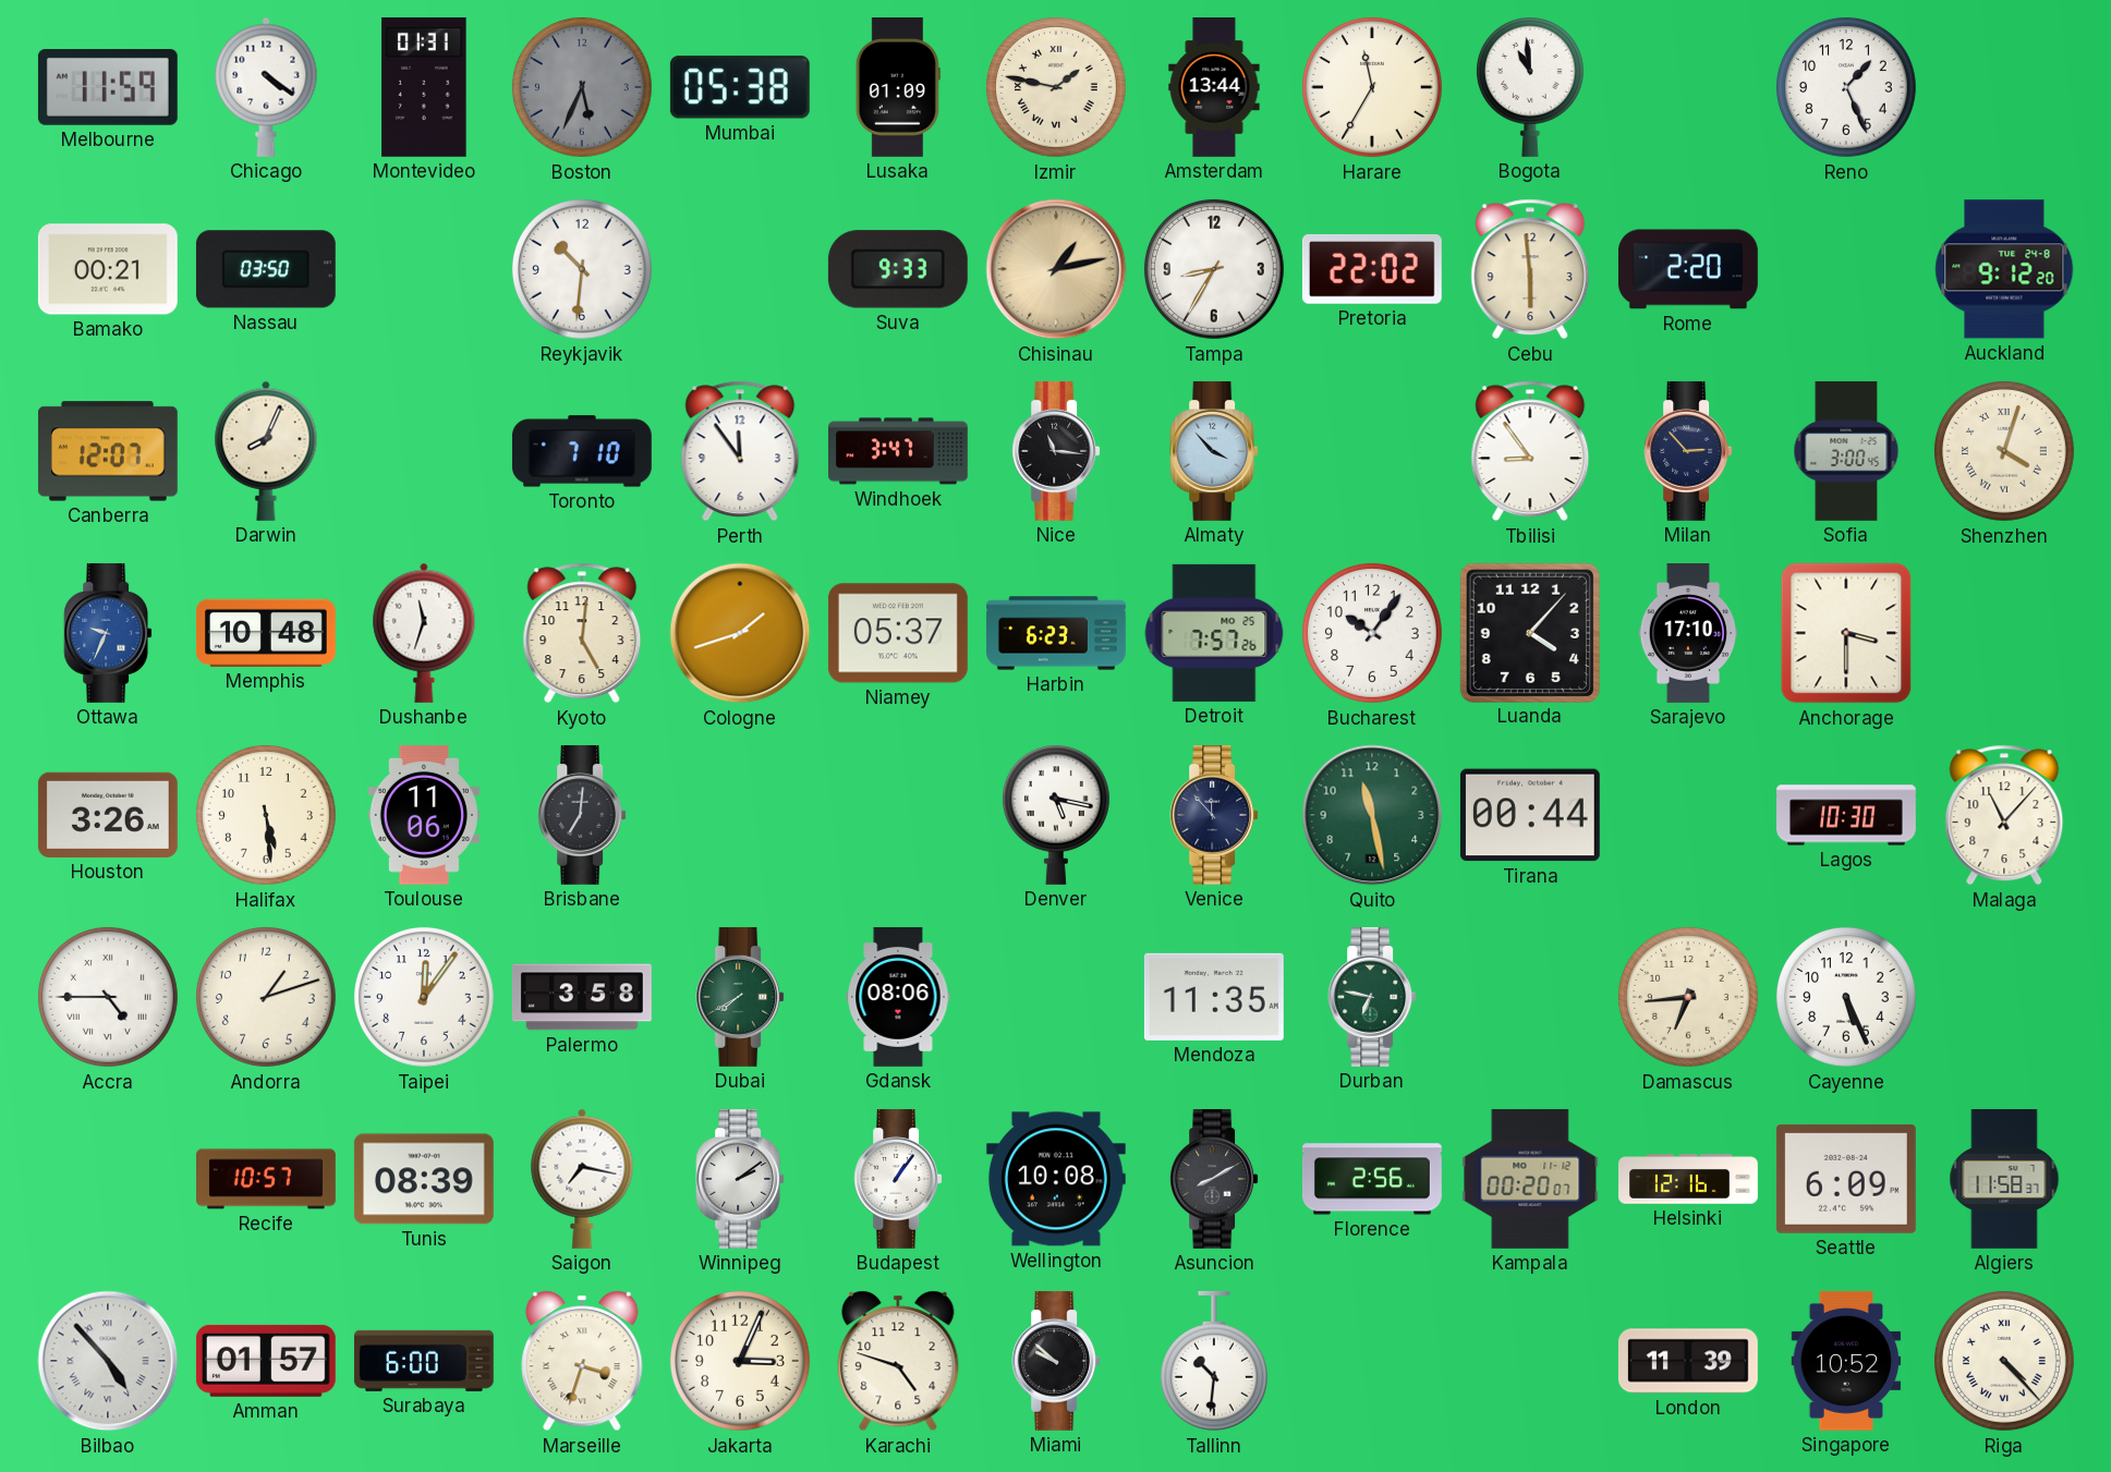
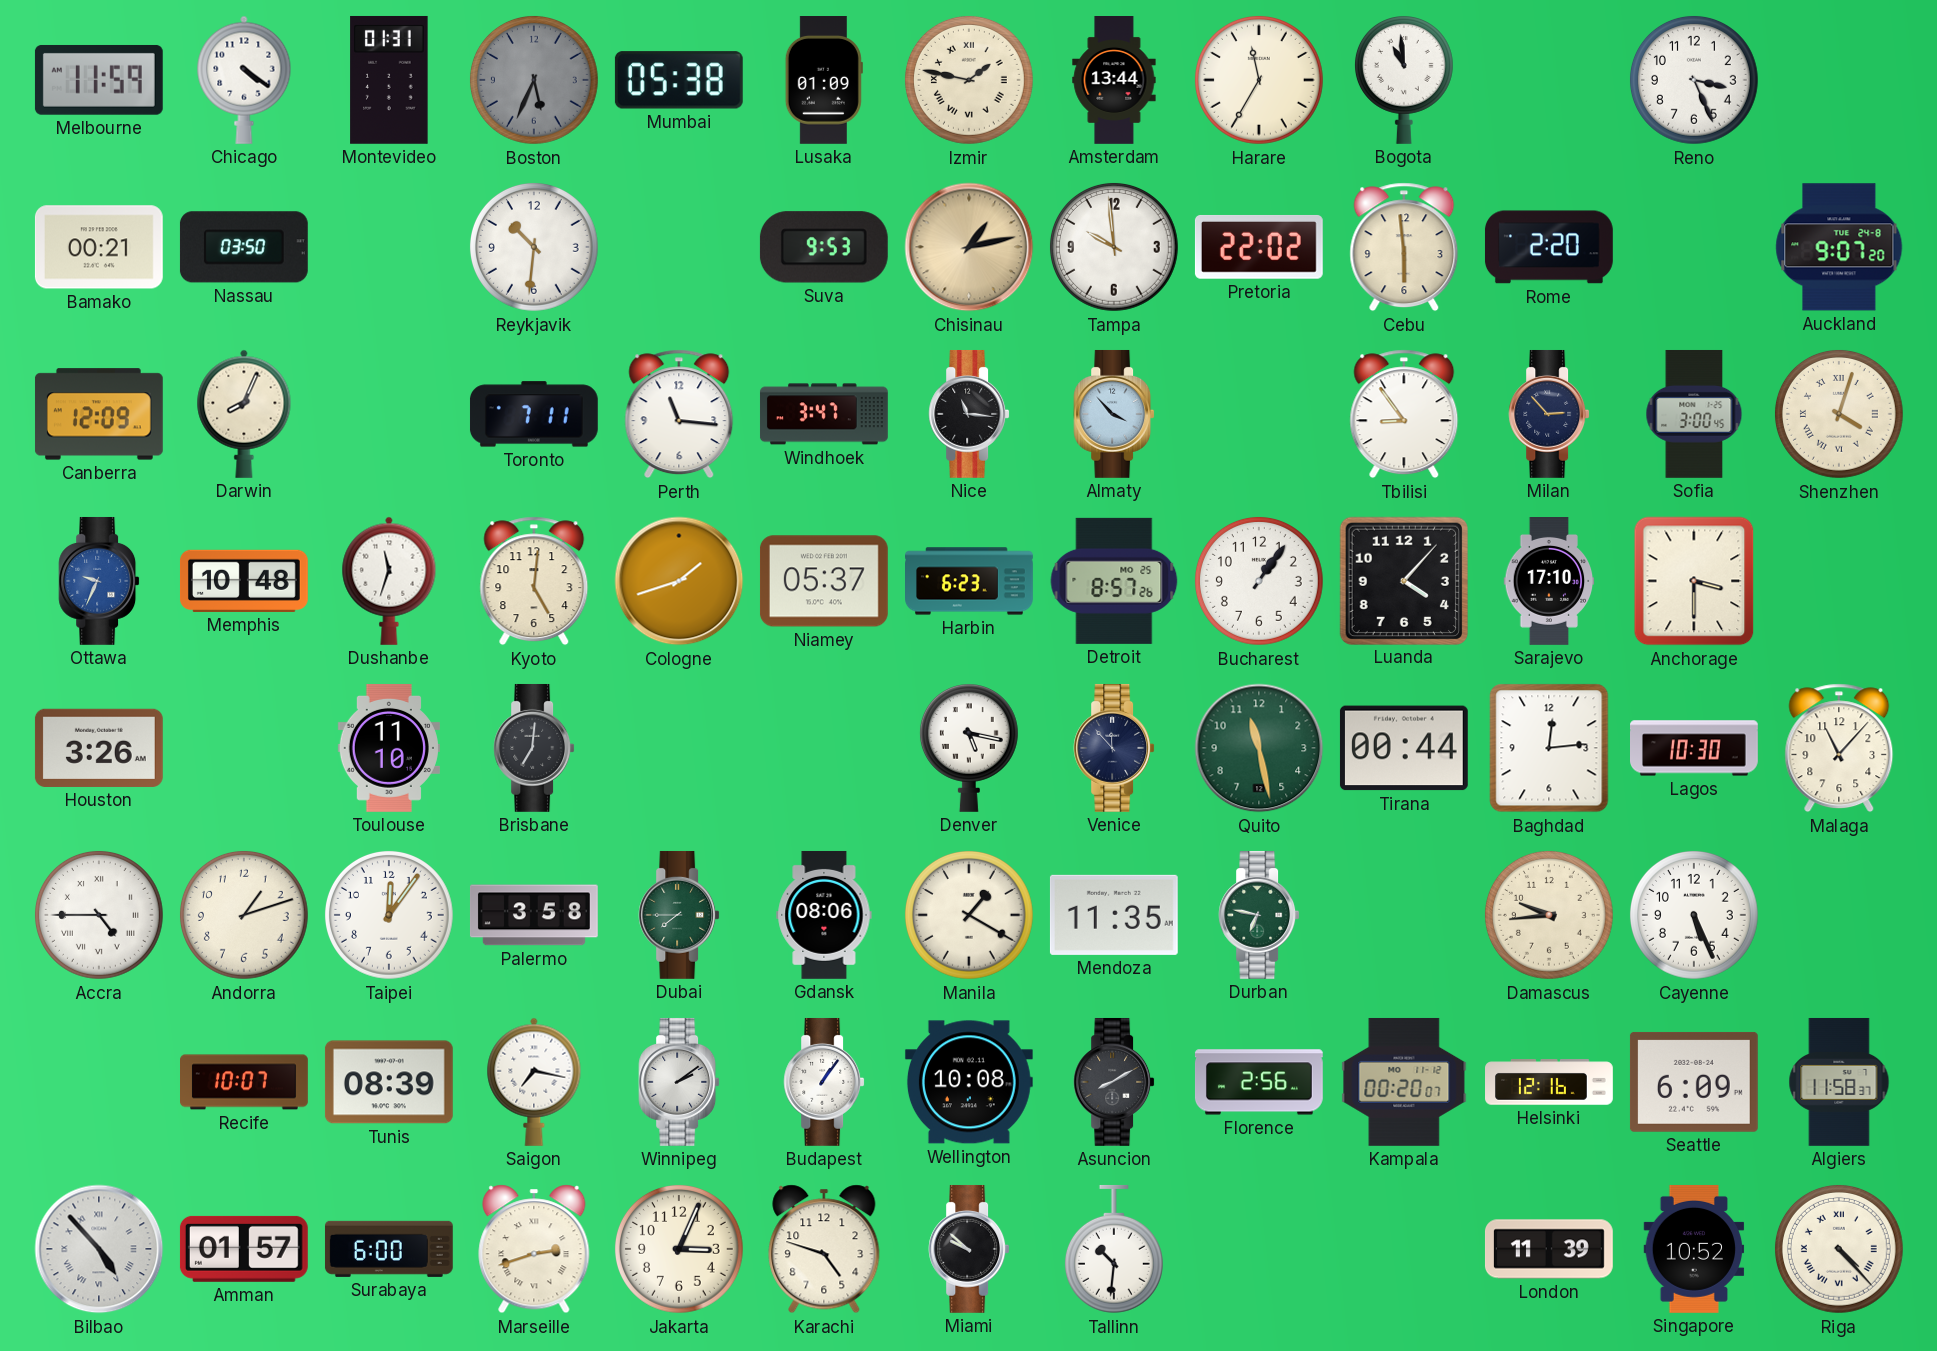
Reno: 1:26 -> 3:26
Suva: 9:33 -> 9:53
Tampa: 8:35 -> 9:59
Auckland: 9:12 -> 9:07
Canberra: 12:07 -> 12:09
Toronto: 7:10 -> 7:11
Perth: 11:54 -> 11:16
Detroit: 7:57 -> 8:57
Bucharest: 10:06 -> 1:06
Halifax: 5:29 -> none
Toulouse: 11:06 -> 11:10
Baghdad: none -> 12:14
Dubai: 7:40 -> 7:45
Manila: none -> 1:20
Damascus: 6:44 -> 9:44
Recife: 10:57 -> 10:07
Marseille: 3:33 -> 2:42
